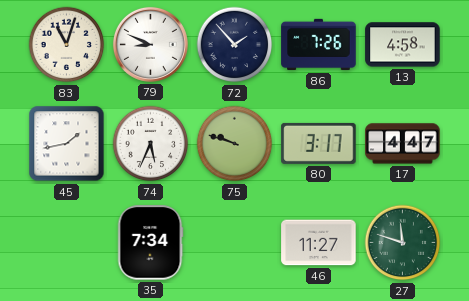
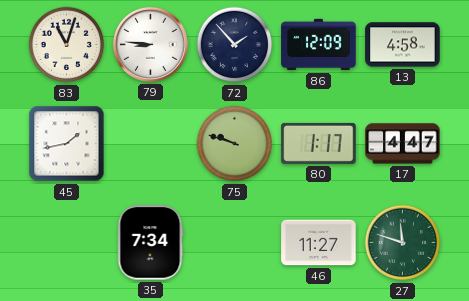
79: 8:49 -> 8:46
86: 7:26 -> 12:09
74: 5:34 -> none
80: 3:17 -> 1:17
